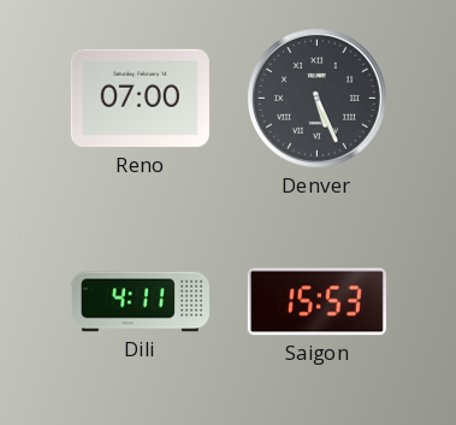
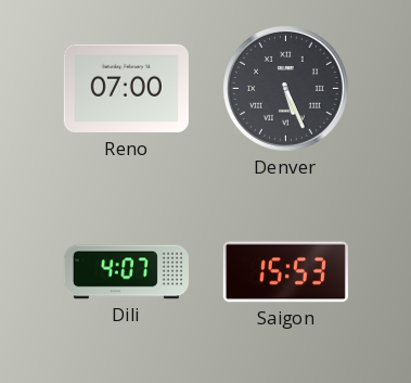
Dili: 4:11 -> 4:07
